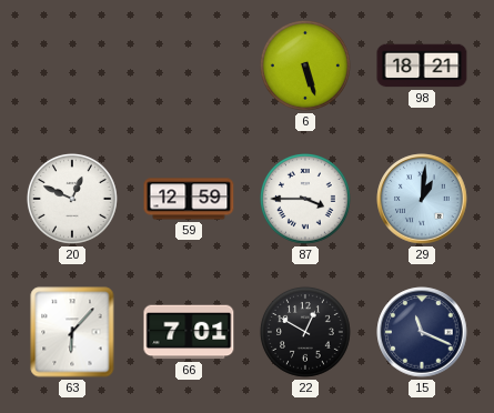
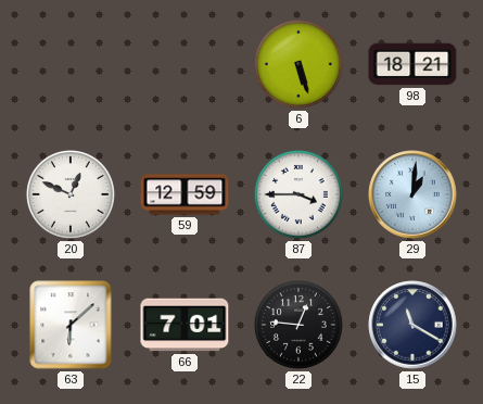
63: 6:07 -> 6:08
22: 12:50 -> 12:46
15: 11:19 -> 11:20
